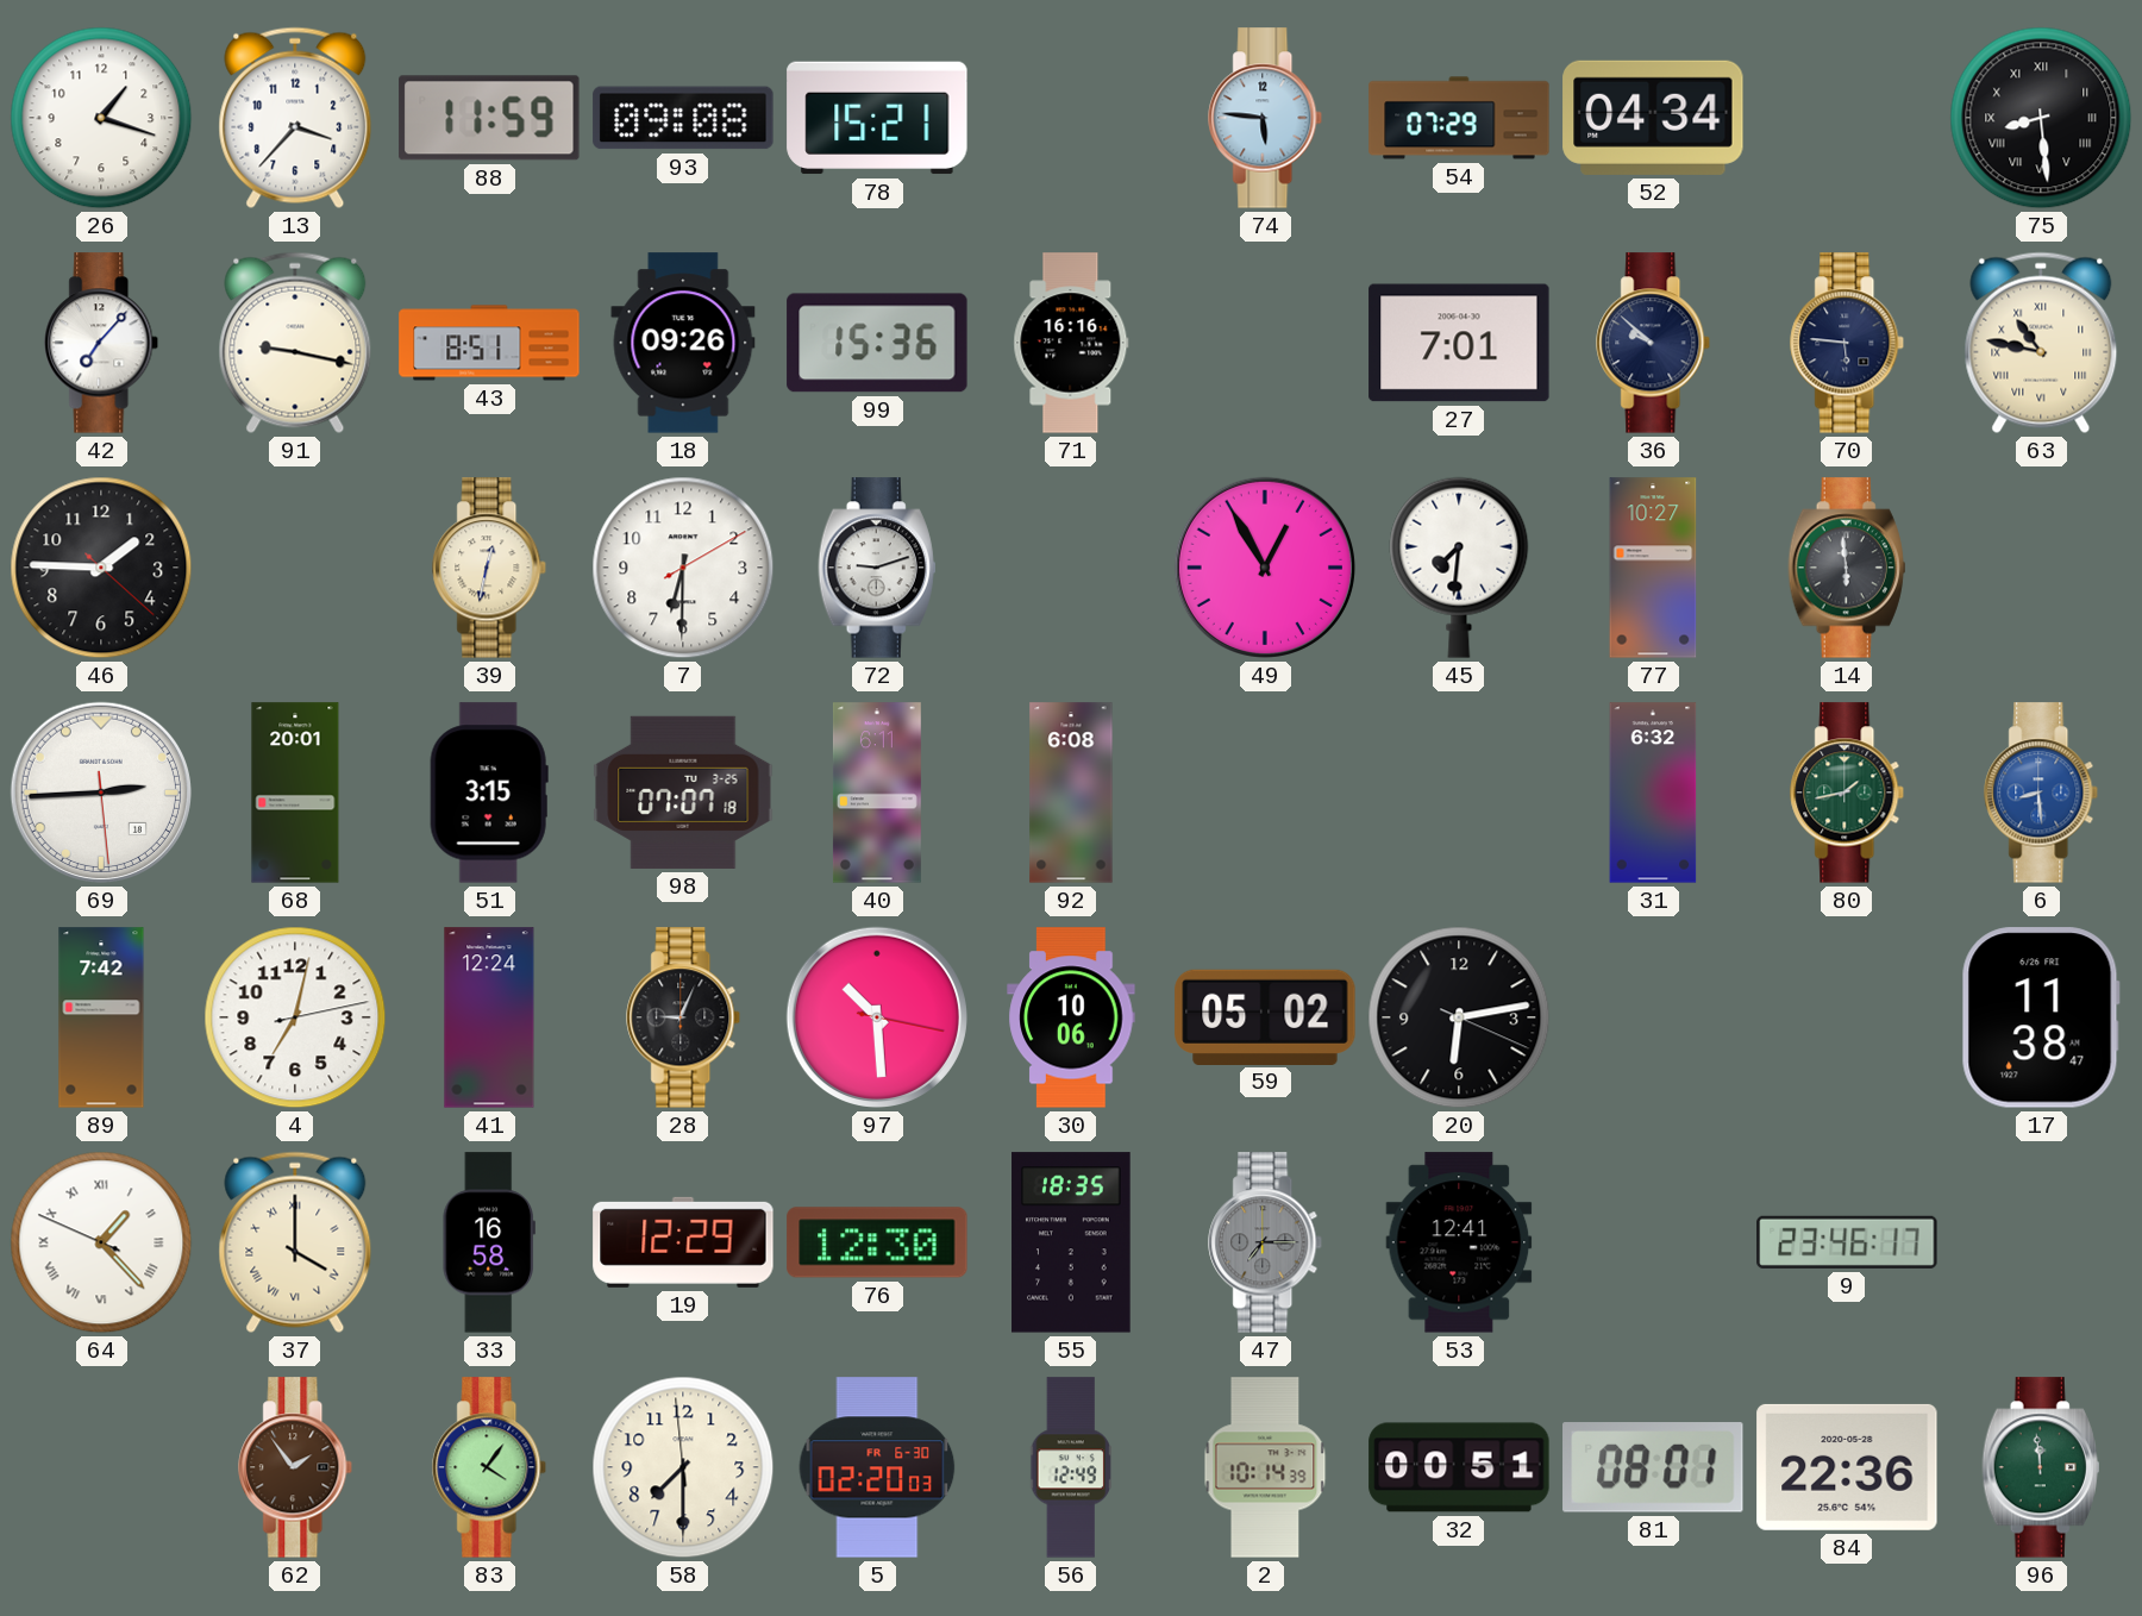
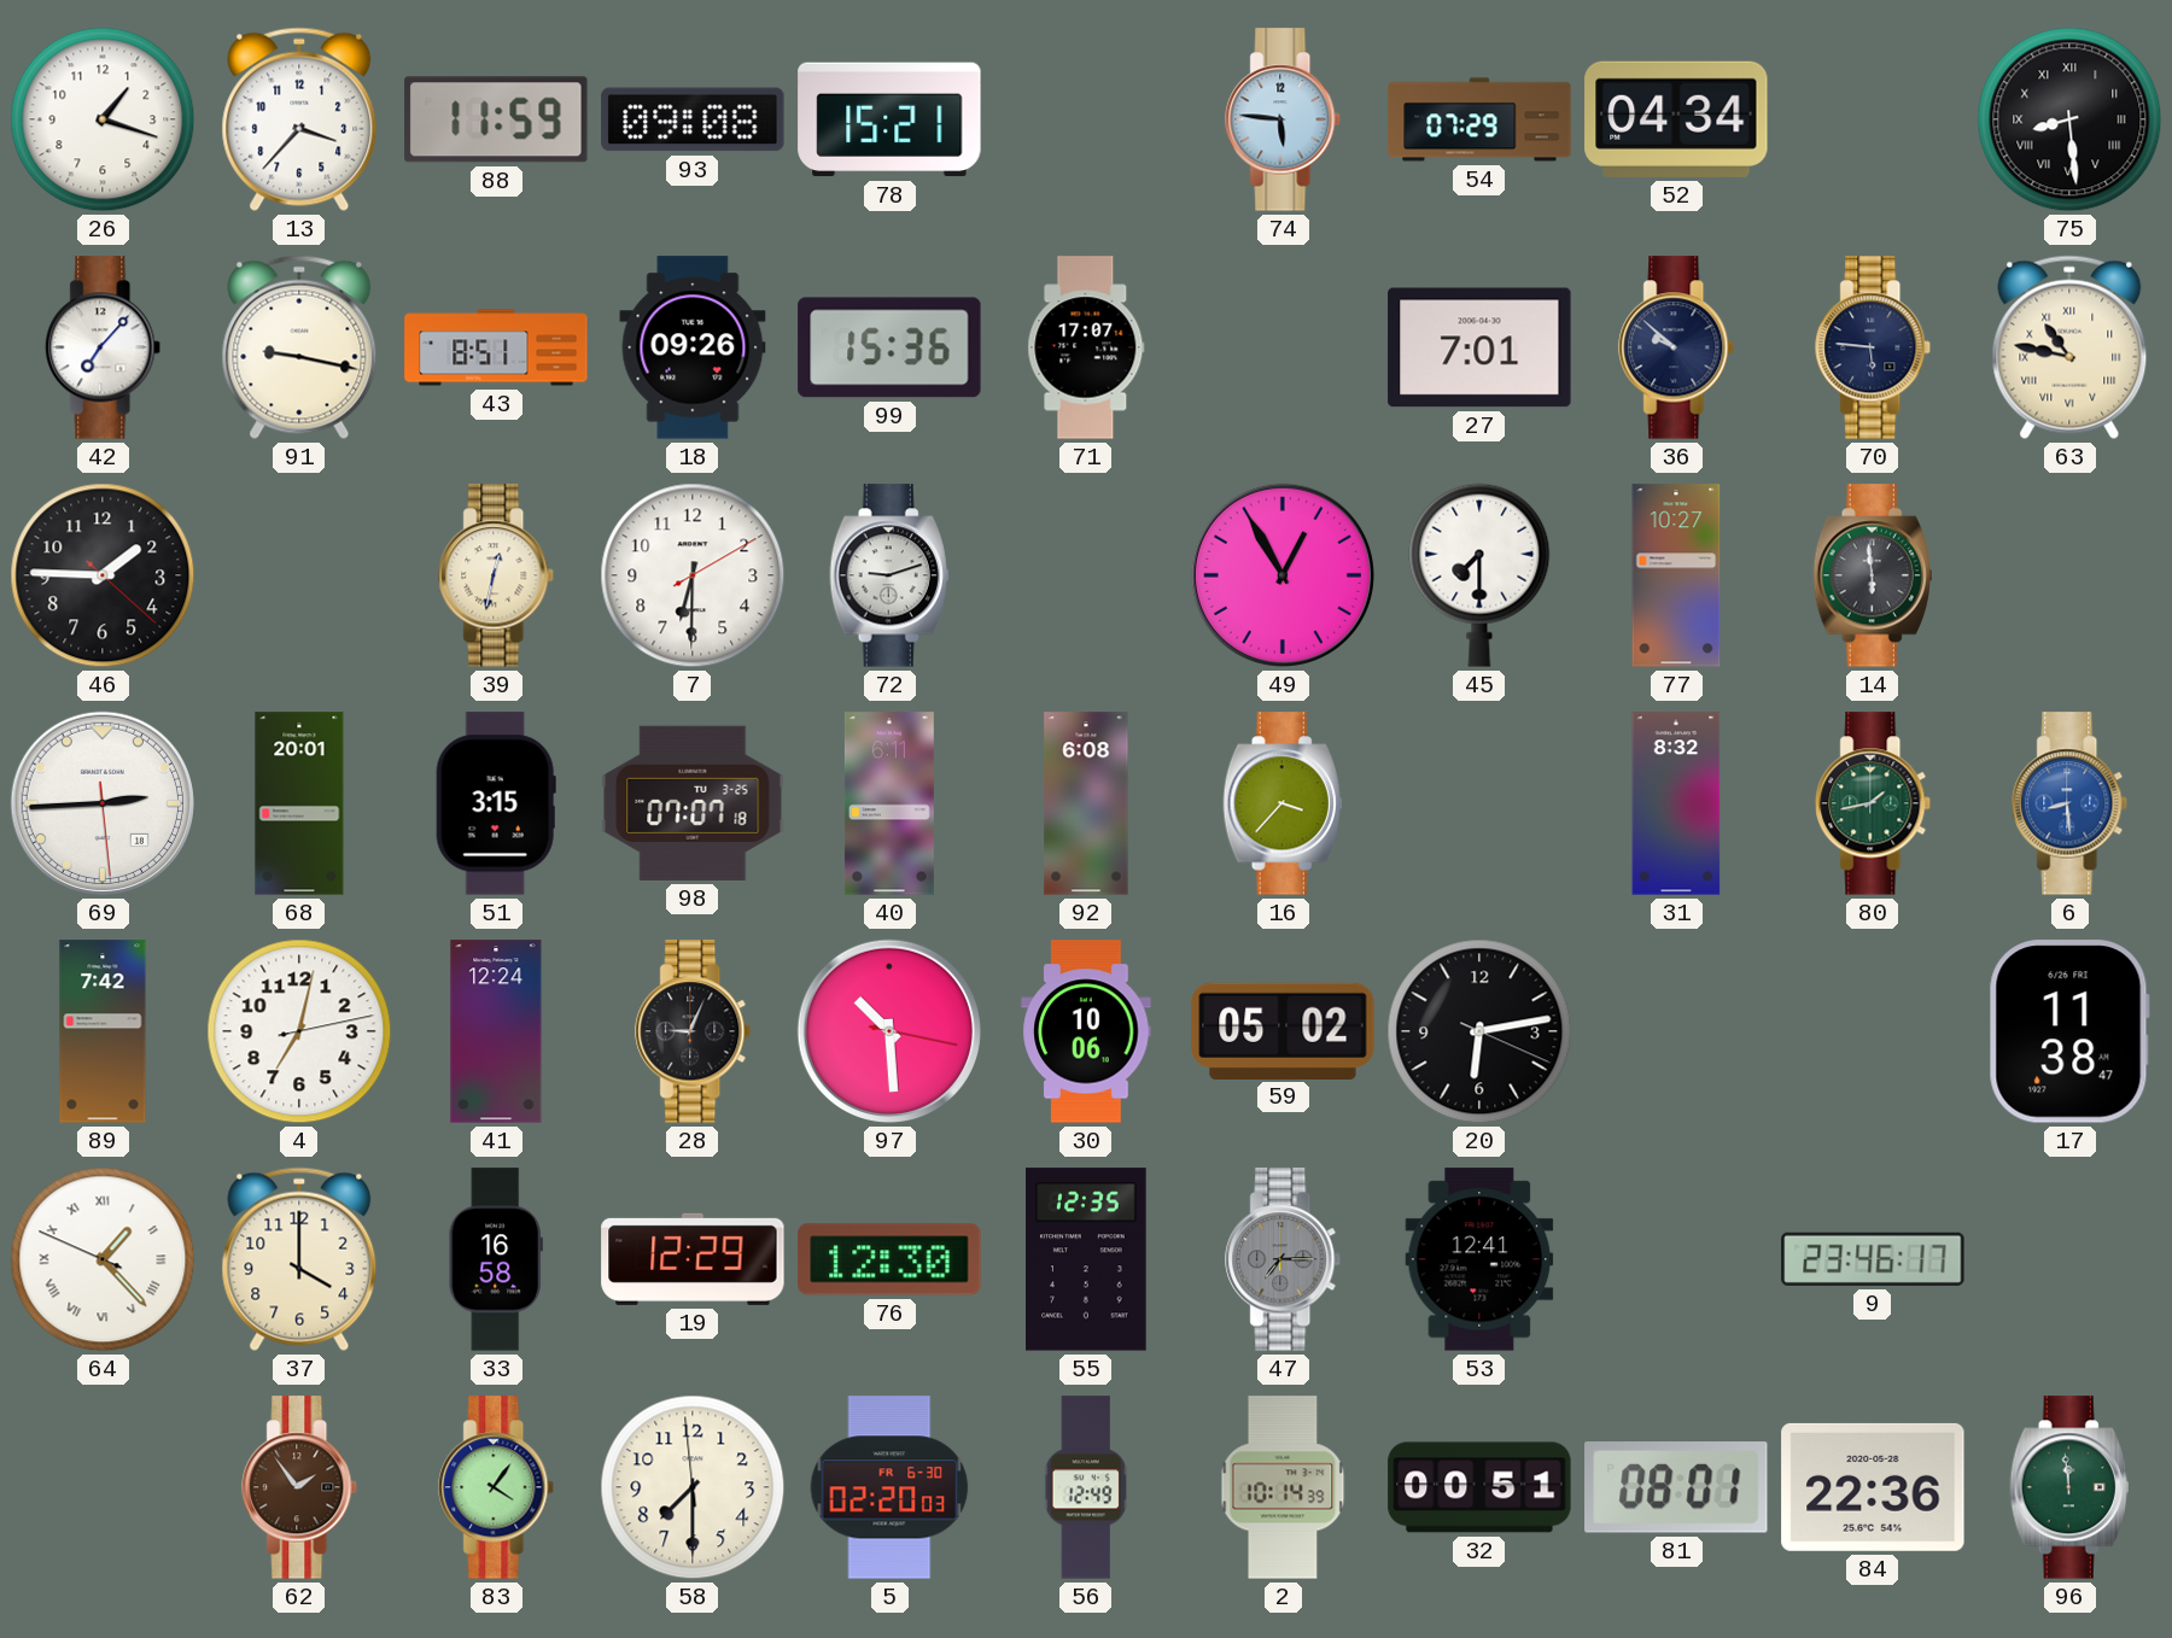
71: 16:16 -> 17:07
45: 7:31 -> 7:30
16: none -> 3:37
31: 6:32 -> 8:32
37 numerals: Roman -> Arabic
55: 18:35 -> 12:35
